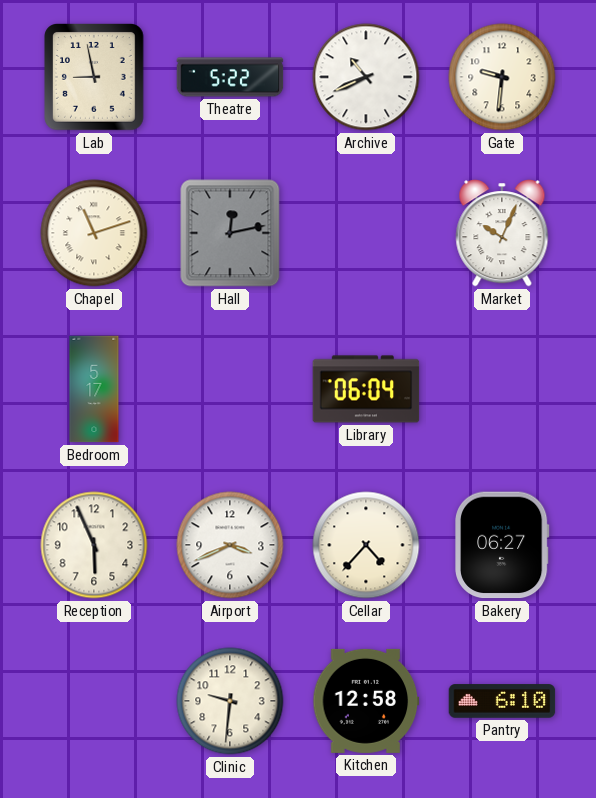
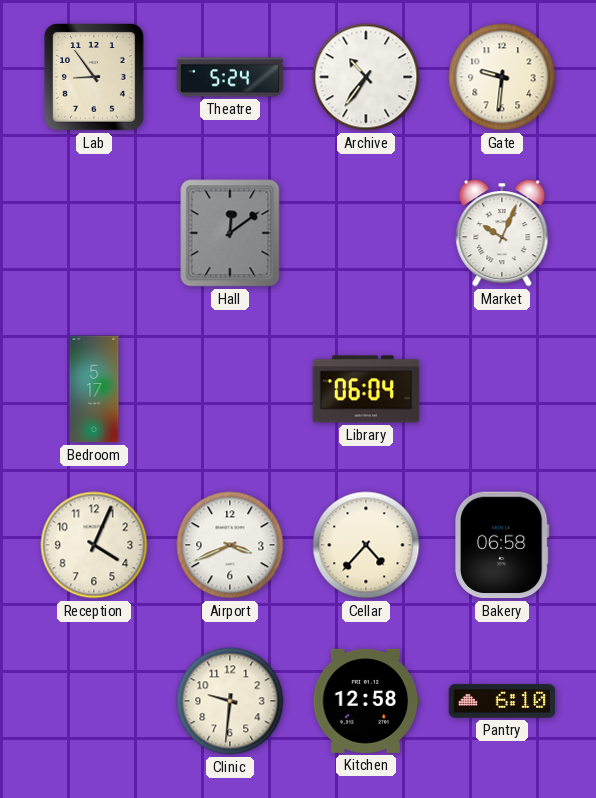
Lab: 8:58 -> 8:54
Theatre: 5:22 -> 5:24
Archive: 10:41 -> 10:36
Chapel: 11:12 -> none
Hall: 12:13 -> 12:09
Reception: 5:56 -> 4:04
Bakery: 06:27 -> 06:58
